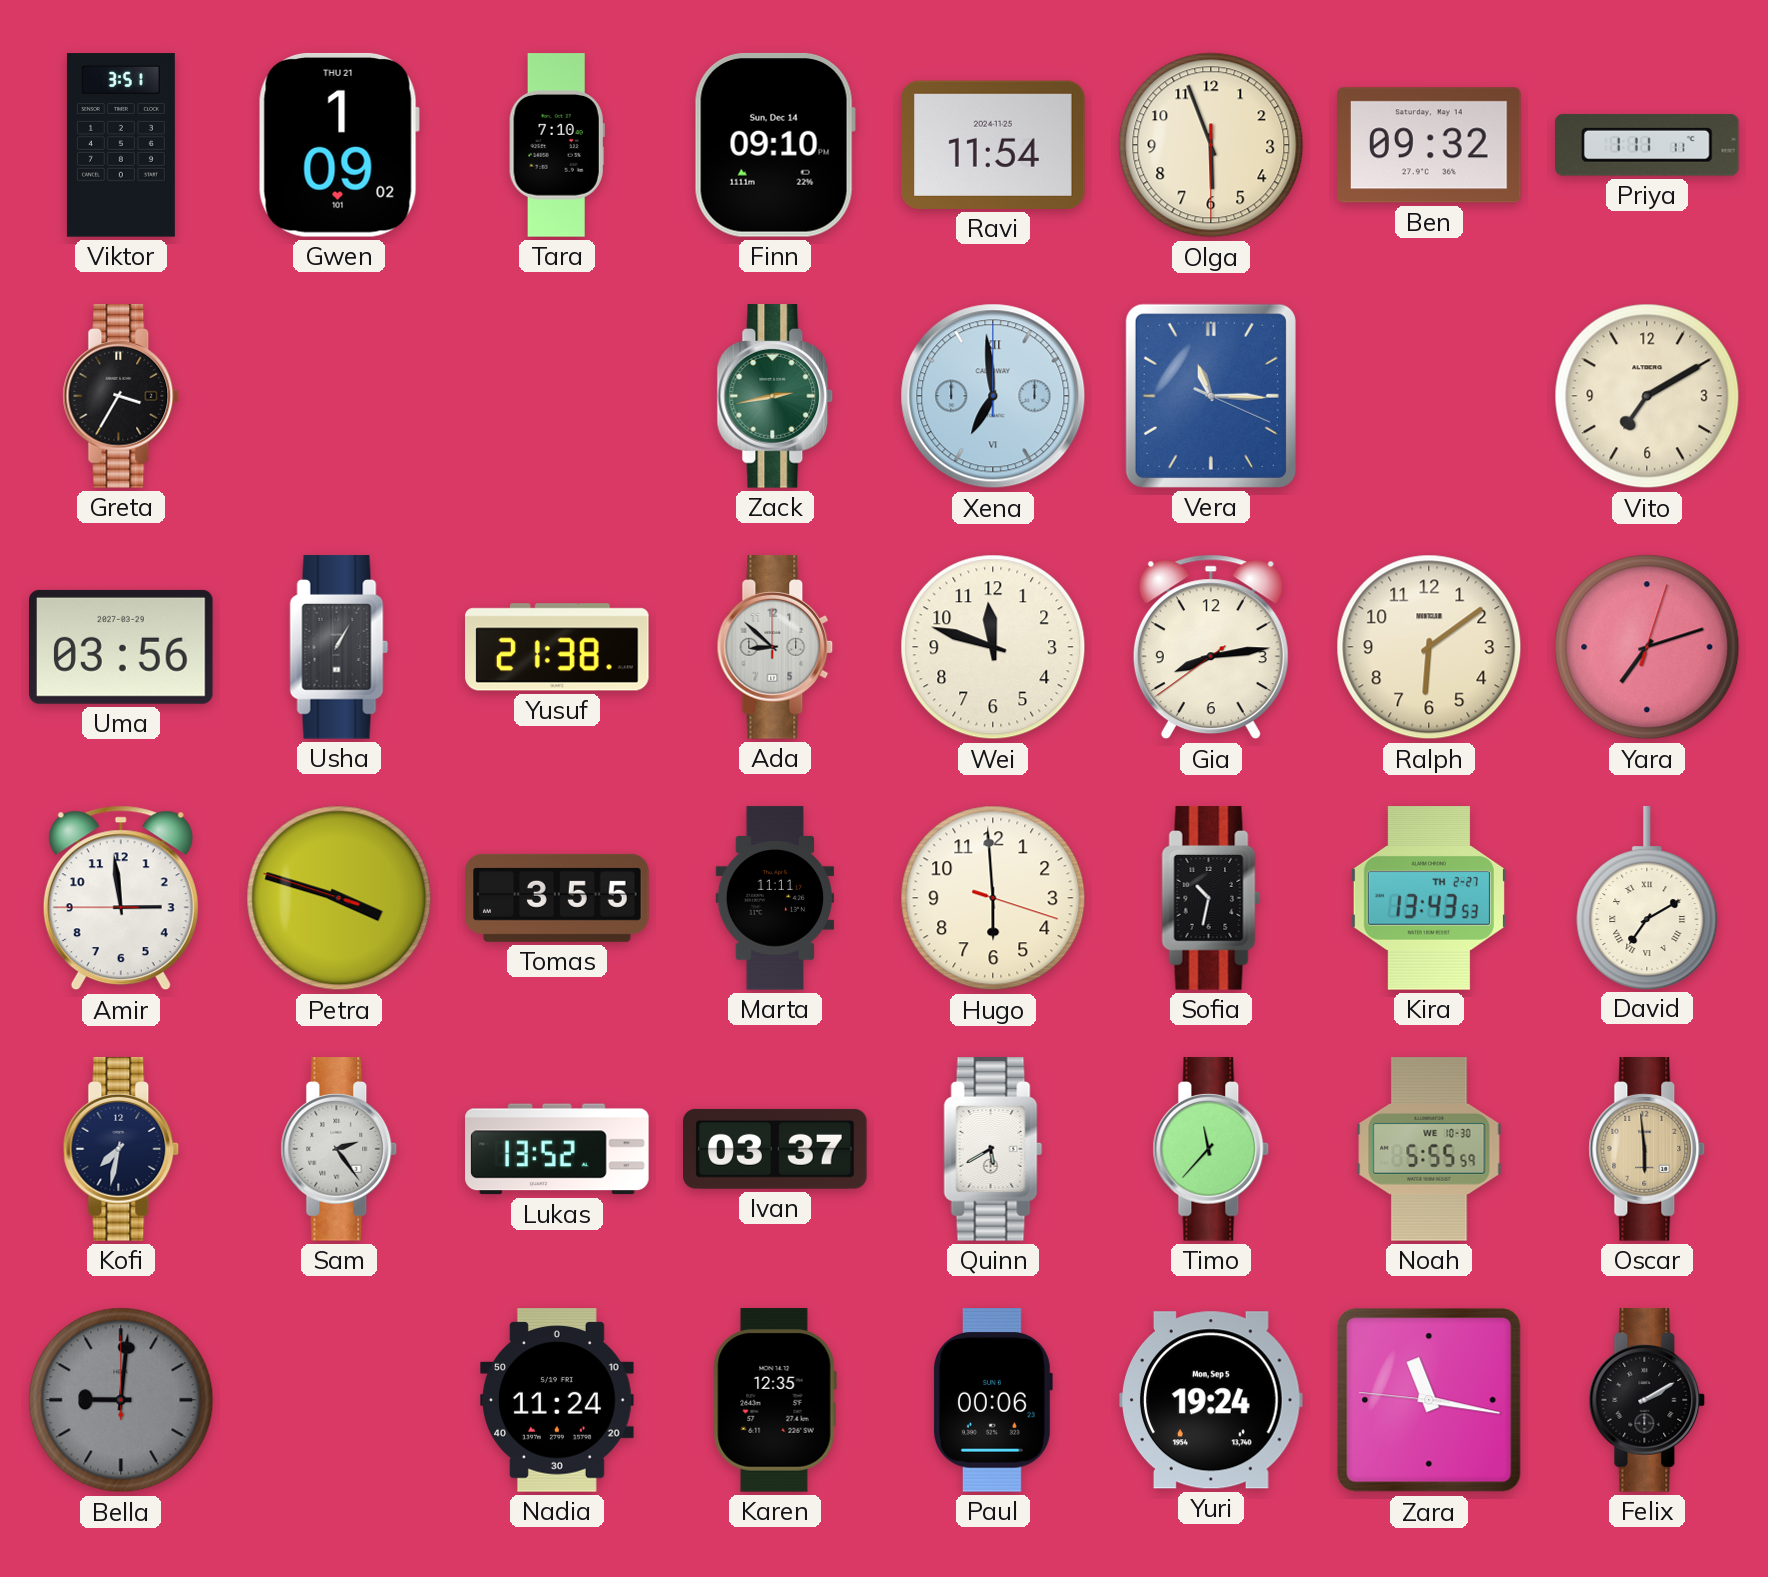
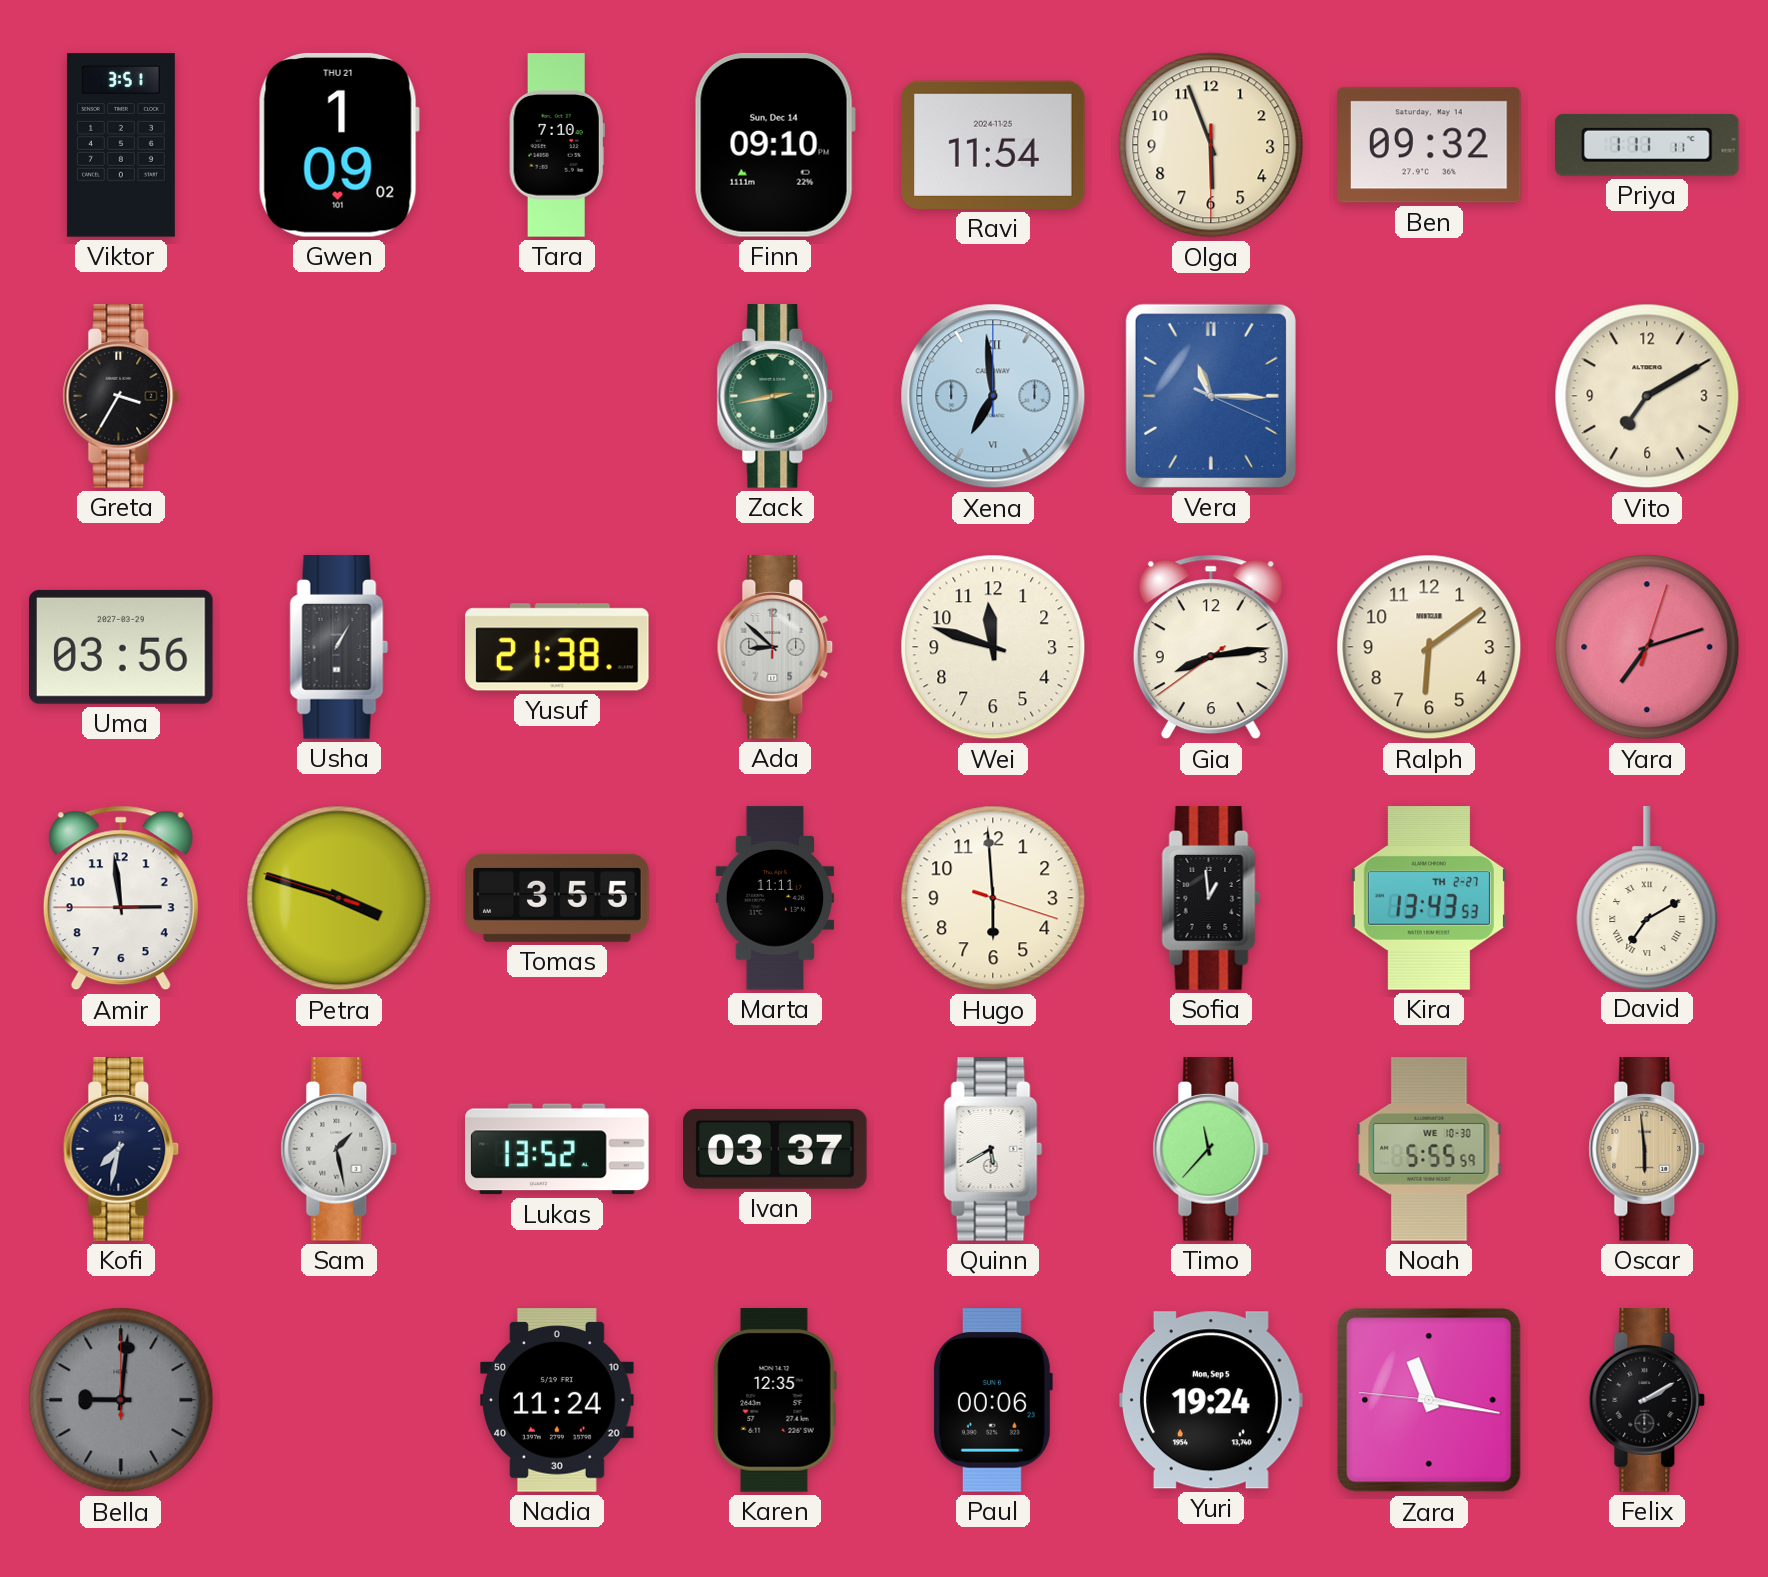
Sofia: 10:32 -> 12:59
Sam: 2:24 -> 1:28
